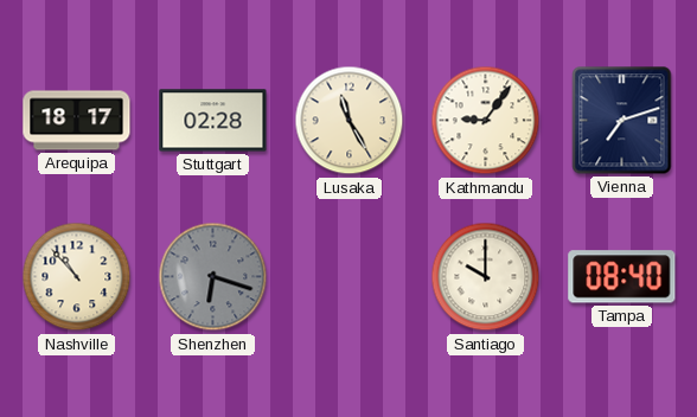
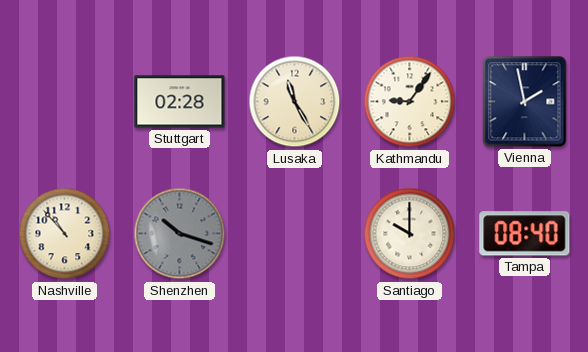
Arequipa: 18:17 -> none
Vienna: 7:12 -> 1:58
Shenzhen: 6:18 -> 10:18
